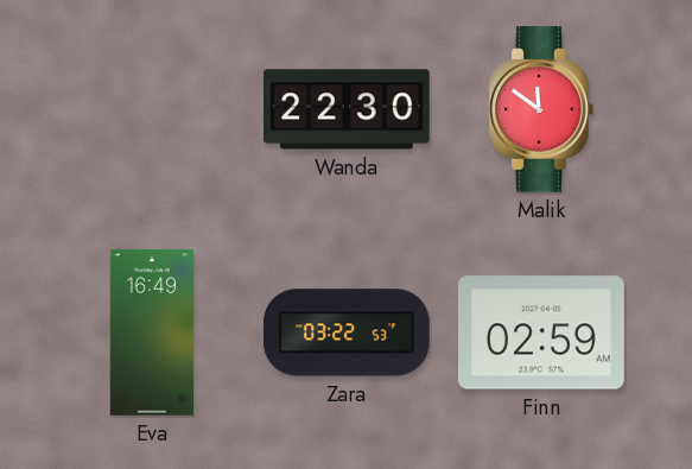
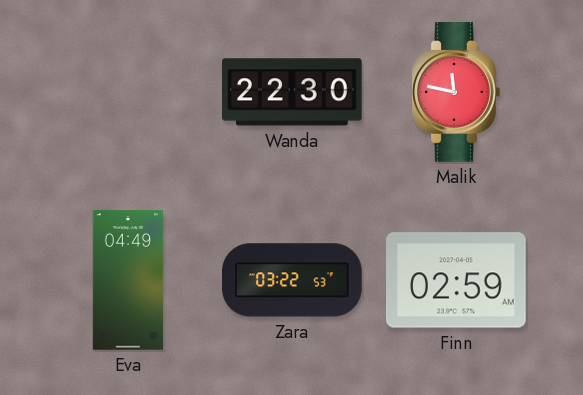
Malik: 11:51 -> 11:47
Eva: 16:49 -> 04:49
